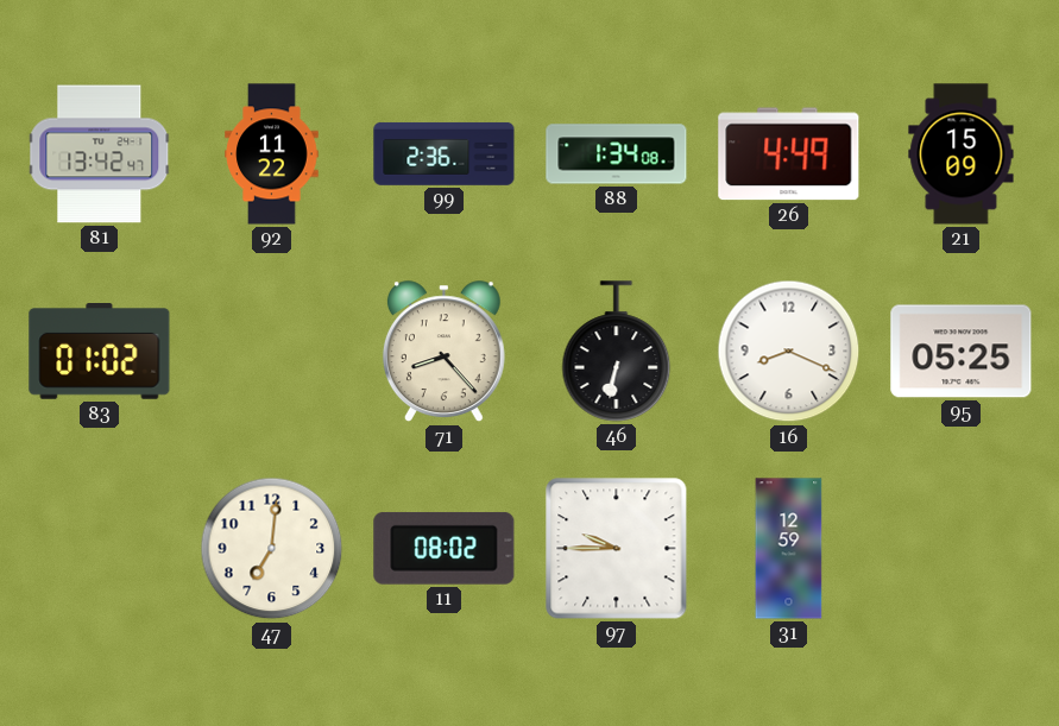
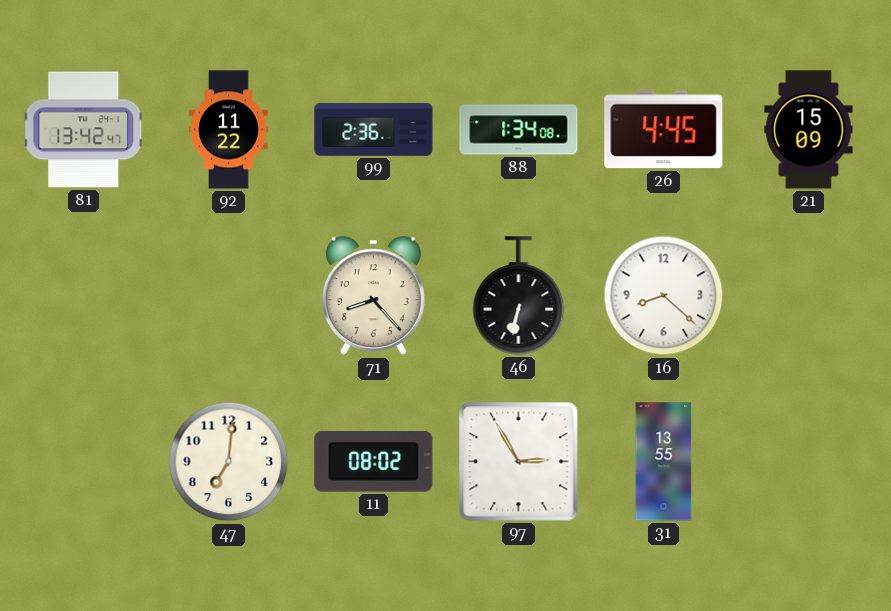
26: 4:49 -> 4:45
83: 01:02 -> none
16: 8:19 -> 8:22
95: 05:25 -> none
97: 9:45 -> 2:55
31: 12:59 -> 13:55
